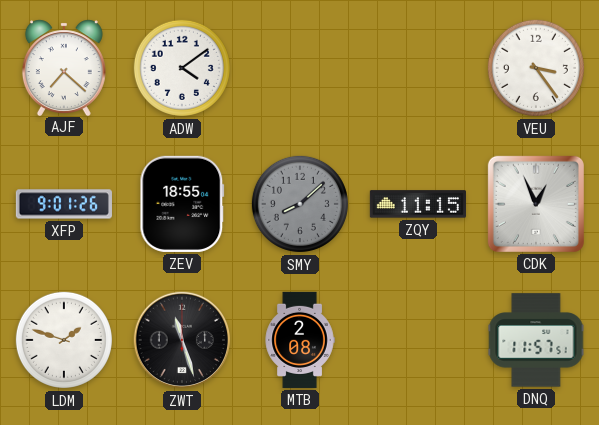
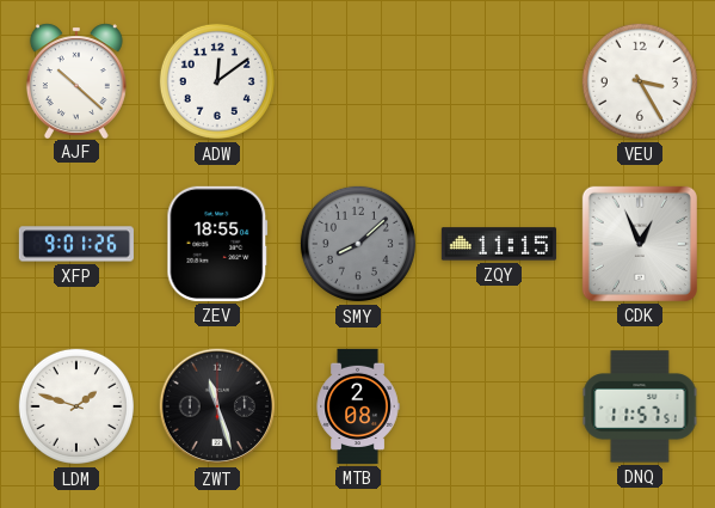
AJF: 7:22 -> 10:22
ADW: 4:09 -> 12:09
VEU: 3:24 -> 3:25
